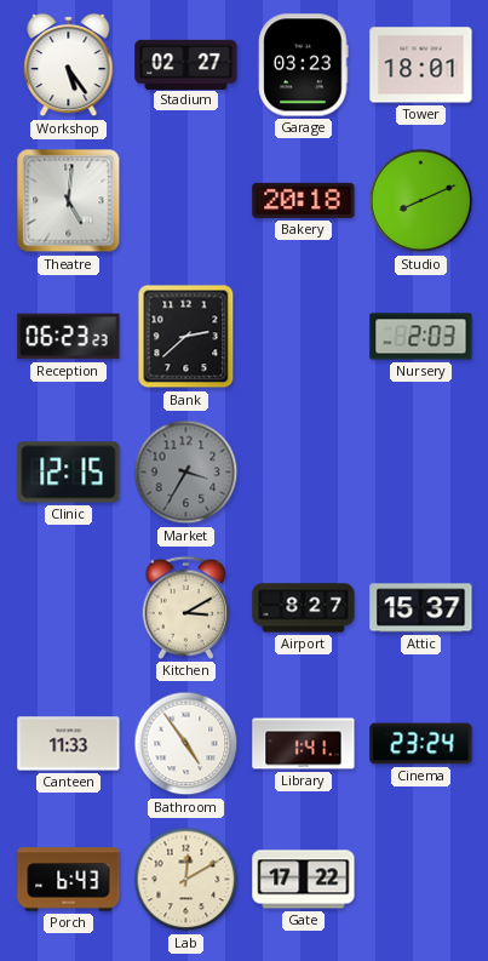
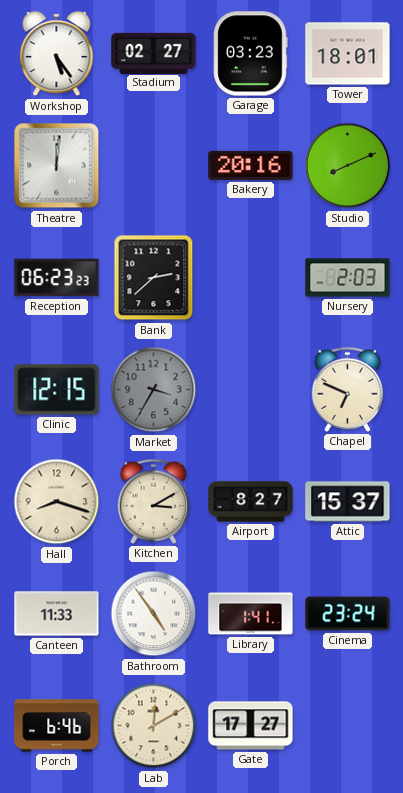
Theatre: 5:01 -> 12:01
Bakery: 20:18 -> 20:16
Chapel: none -> 6:49
Hall: none -> 8:18
Porch: 6:43 -> 6:46
Gate: 17:22 -> 17:27
